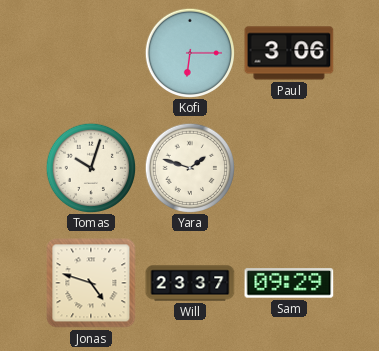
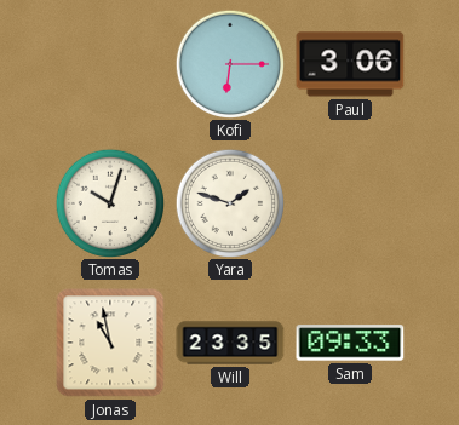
Jonas: 4:48 -> 10:58
Will: 23:37 -> 23:35
Sam: 09:29 -> 09:33
